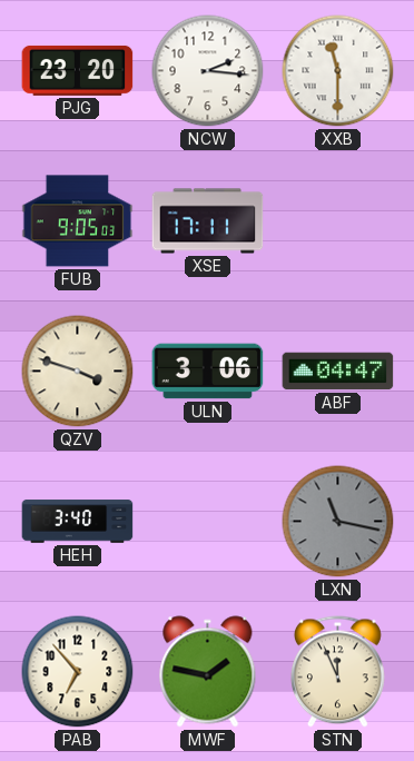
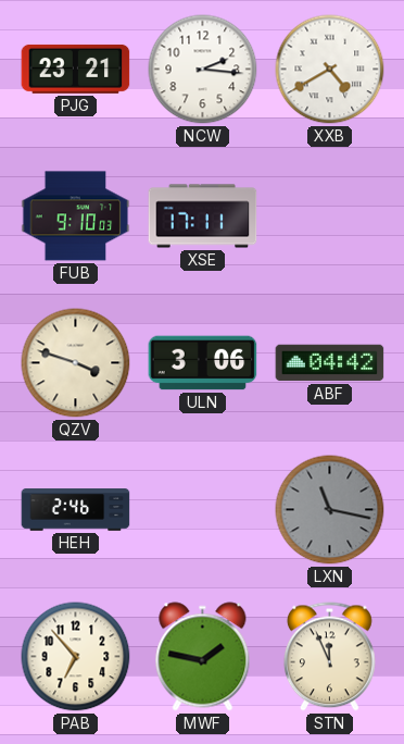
PJG: 23:20 -> 23:21
XXB: 11:30 -> 4:40
FUB: 9:05 -> 9:10
ABF: 04:47 -> 04:42
HEH: 3:40 -> 2:46
